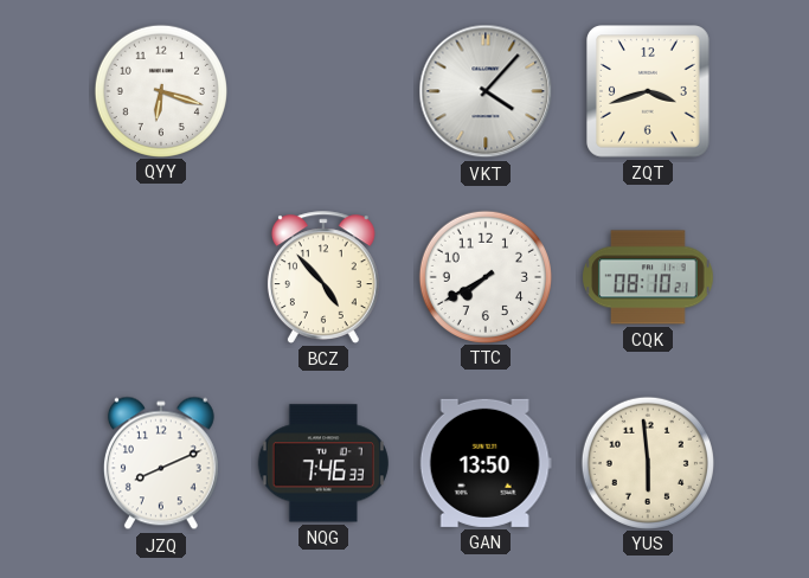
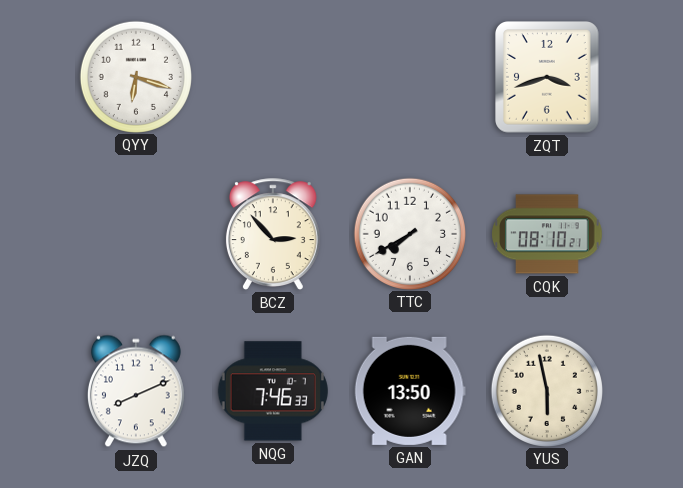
VKT: 4:07 -> none
BCZ: 4:53 -> 2:53
YUS: 5:59 -> 5:58
